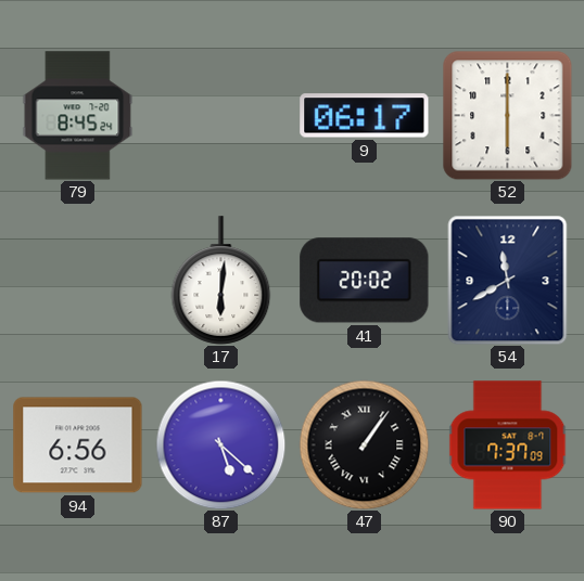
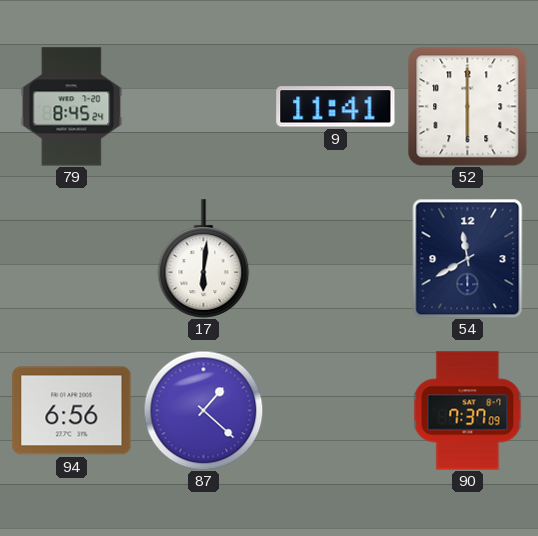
9: 06:17 -> 11:41
41: 20:02 -> none
87: 5:22 -> 1:22
47: 1:06 -> none
